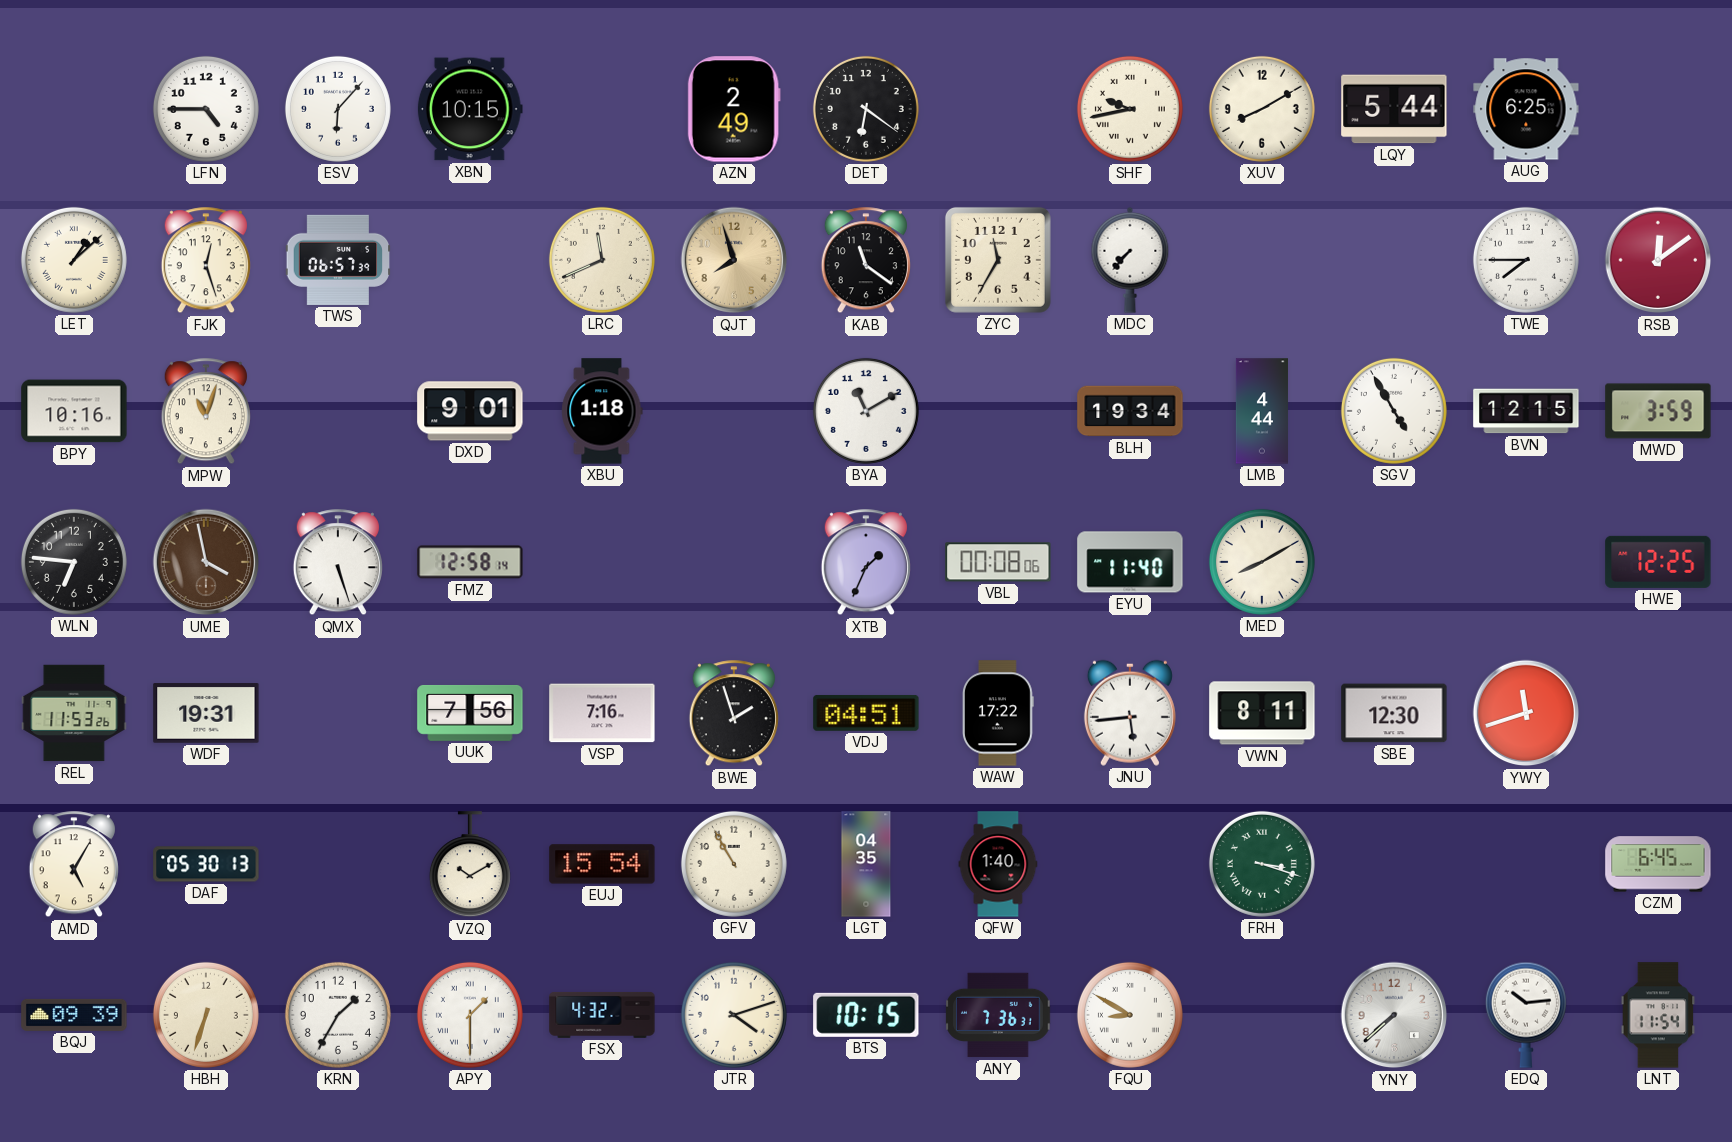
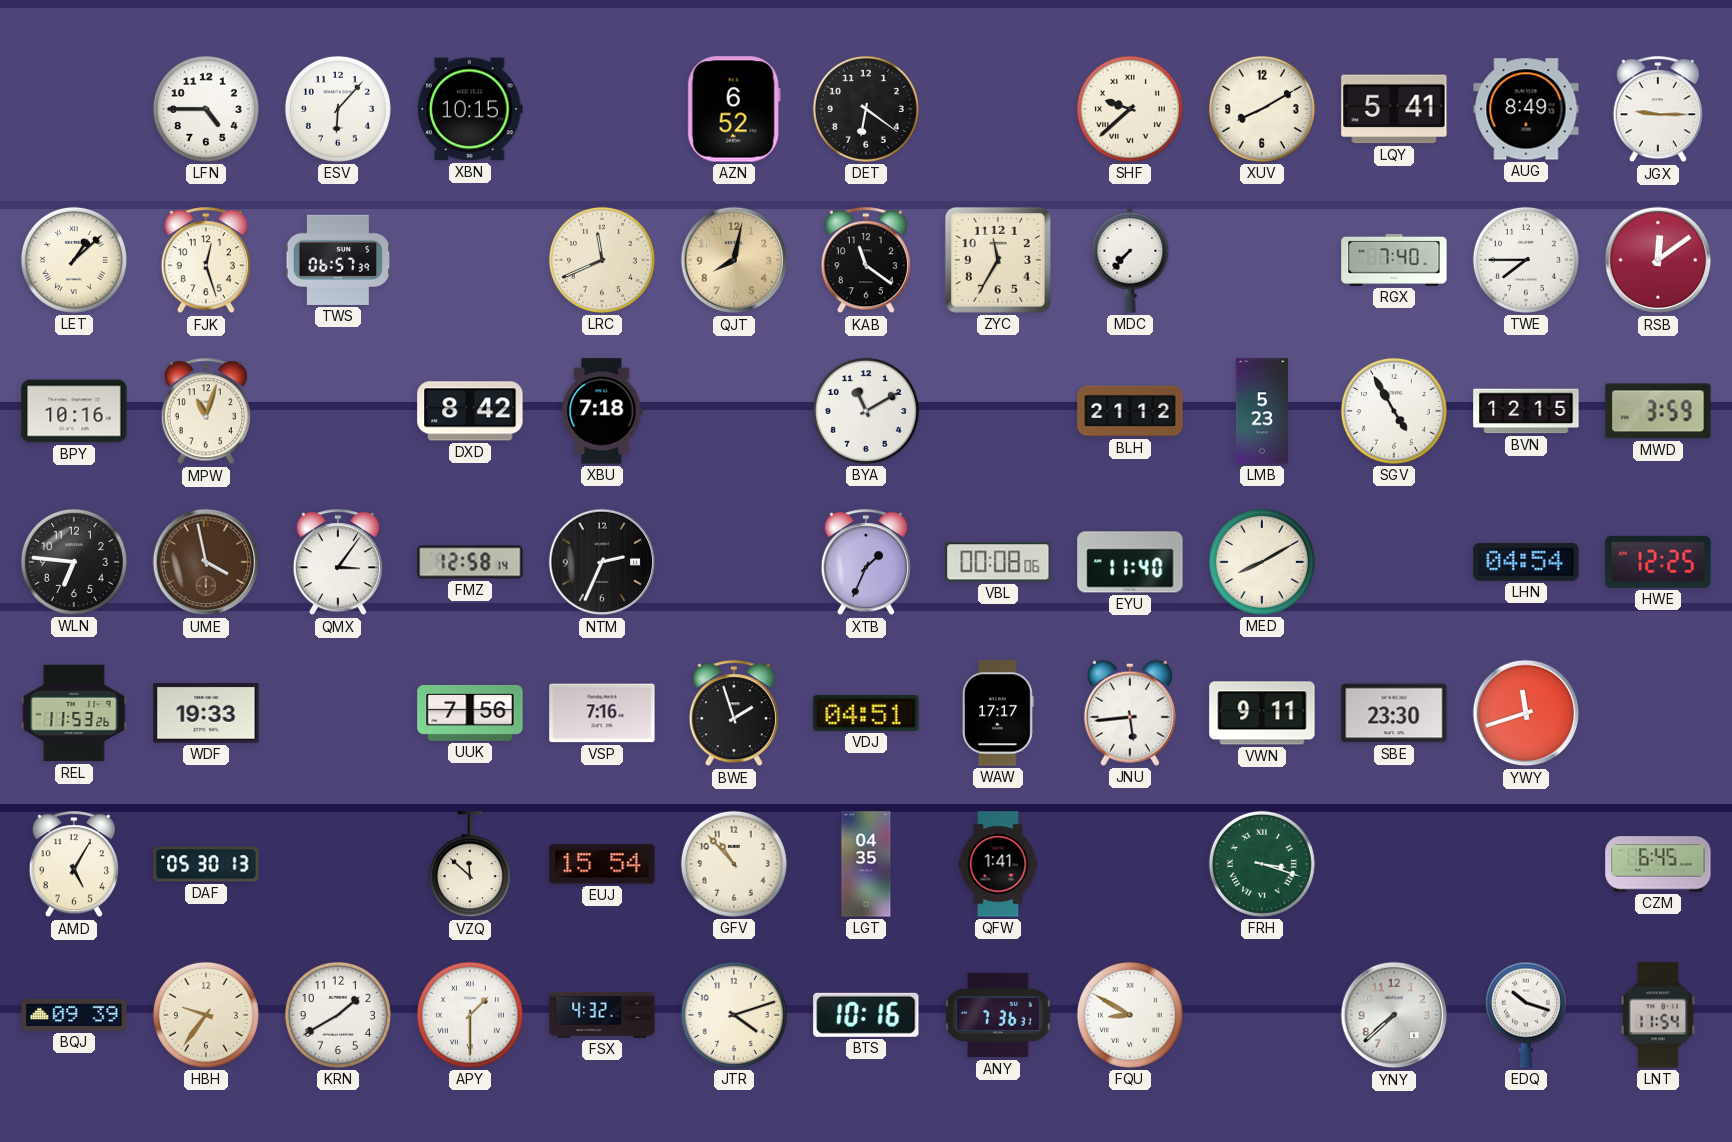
AZN: 2:49 -> 6:52
SHF: 9:43 -> 9:38
LQY: 5:44 -> 5:41
AUG: 6:25 -> 8:49
JGX: none -> 9:15
QJT: 7:57 -> 8:02
RGX: none -> 7:40
DXD: 9:01 -> 8:42
XBU: 1:18 -> 7:18
BLH: 19:34 -> 21:12
LMB: 4:44 -> 5:23
QMX: 5:27 -> 3:06
NTM: none -> 2:34
LHN: none -> 04:54
WDF: 19:31 -> 19:33
WAW: 17:22 -> 17:17
VWN: 8:11 -> 9:11
SBE: 12:30 -> 23:30
VZQ: 10:10 -> 11:52
GFV: 10:55 -> 10:53
QFW: 1:40 -> 1:41
HBH: 6:33 -> 9:36
KRN: 1:35 -> 1:40
BTS: 10:15 -> 10:16
EDQ: 10:14 -> 10:18
